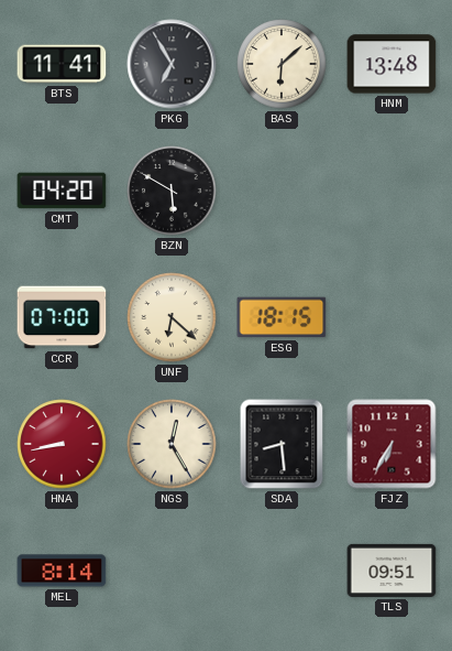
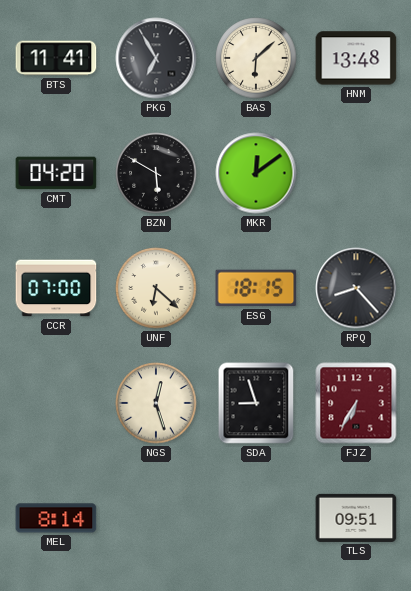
MKR: none -> 12:09
RPQ: none -> 8:23
HNA: 8:43 -> none
NGS: 12:25 -> 12:27
SDA: 8:29 -> 8:57
